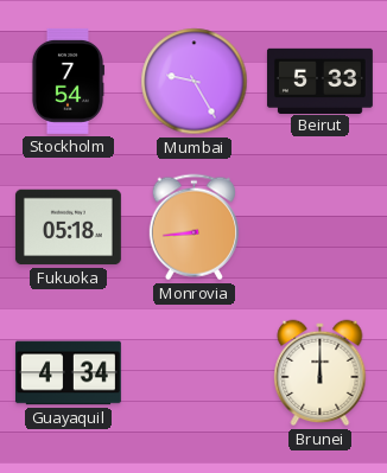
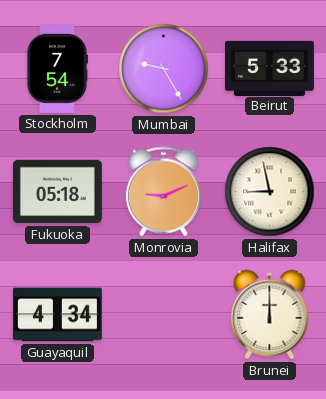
Monrovia: 8:44 -> 9:11
Halifax: none -> 8:58
